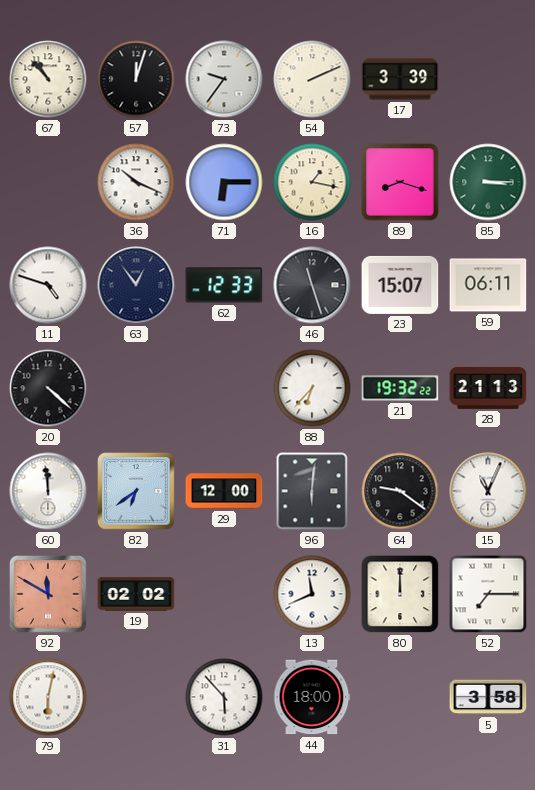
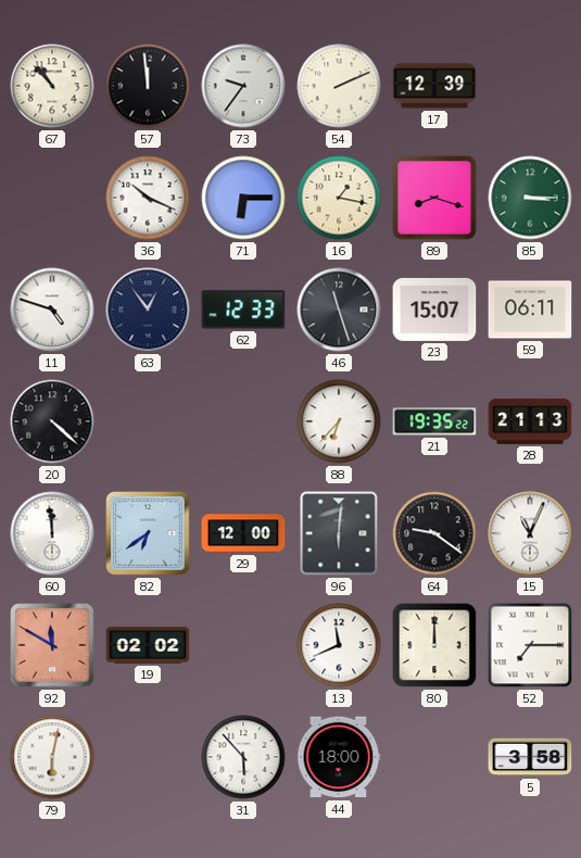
57: 12:03 -> 11:59
17: 3:39 -> 12:39
21: 19:32 -> 19:35
